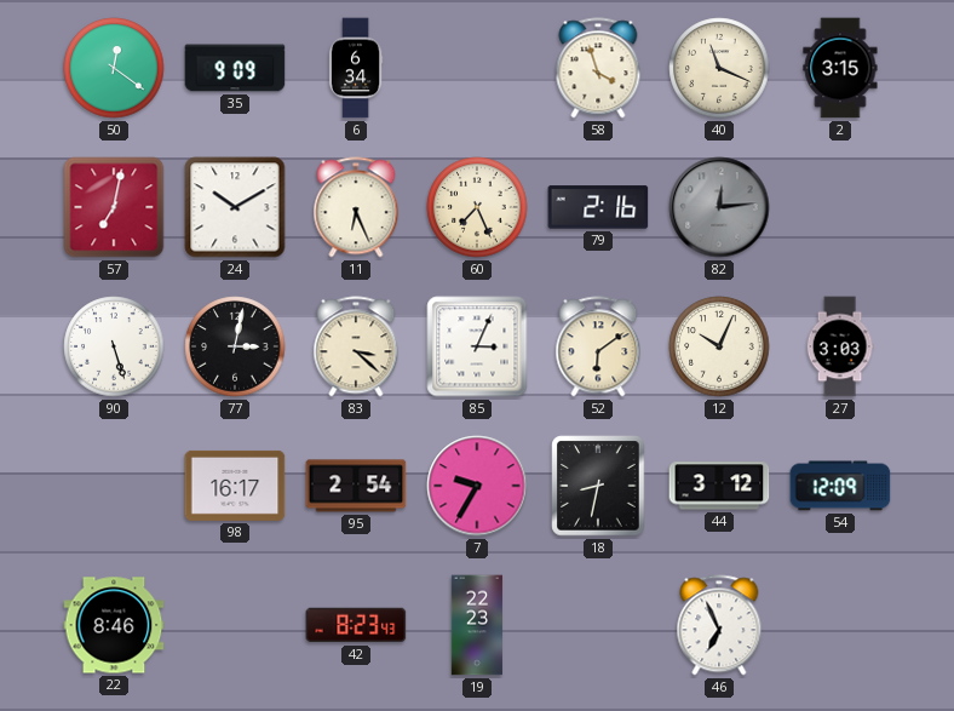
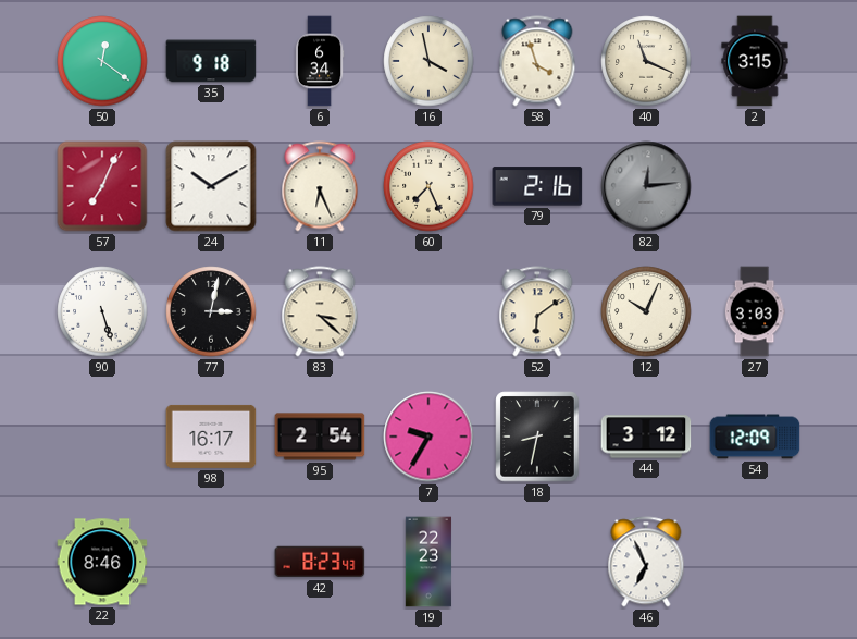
35: 9:09 -> 9:18
16: none -> 3:58
57: 7:02 -> 7:04
85: 3:04 -> none
